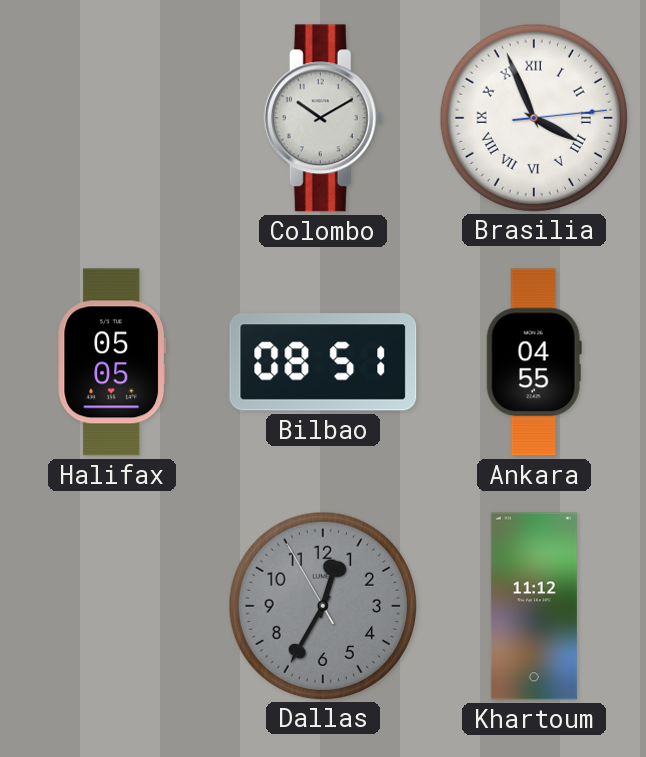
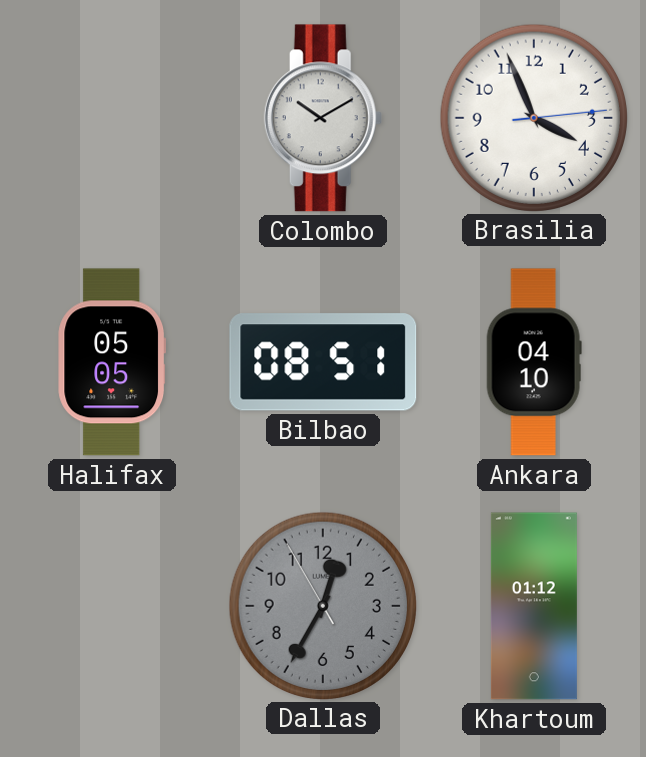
Brasilia numerals: Roman -> Arabic
Ankara: 04:55 -> 04:10
Khartoum: 11:12 -> 01:12
